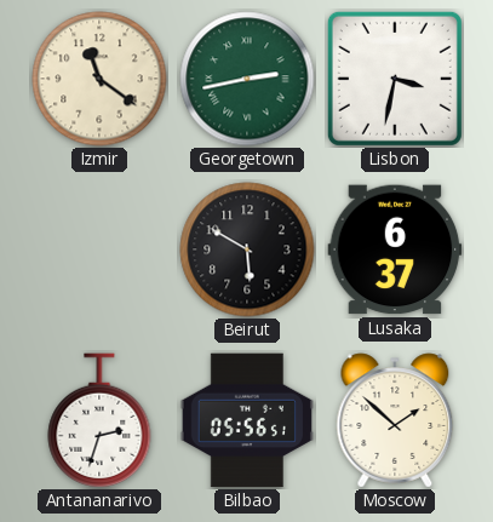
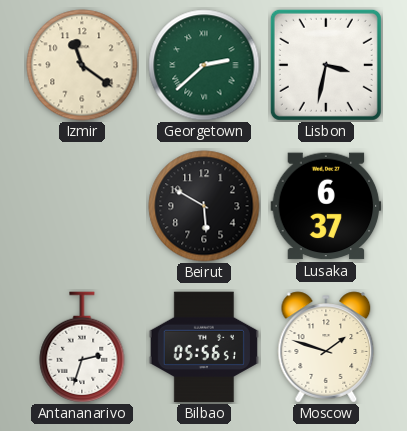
Georgetown: 2:43 -> 2:38
Moscow: 1:52 -> 1:48
